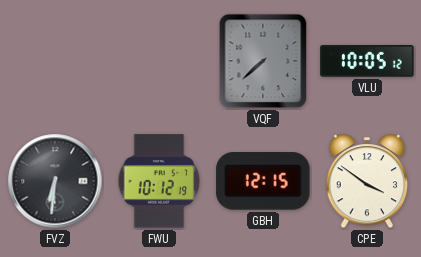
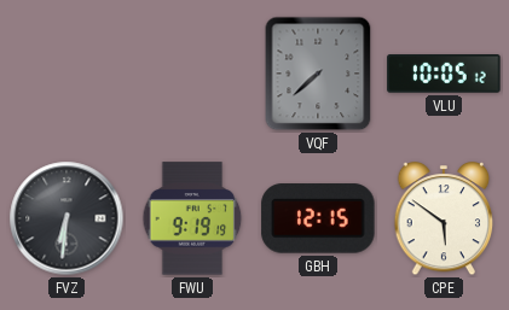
FWU: 10:12 -> 9:19
CPE: 3:51 -> 5:51
